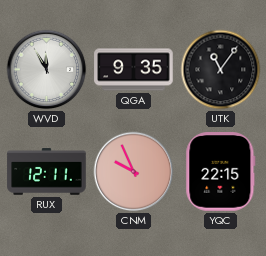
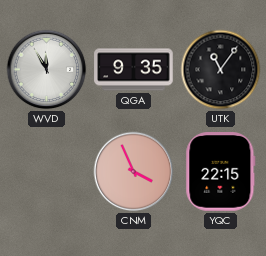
RUX: 12:11 -> none
CNM: 9:56 -> 3:56
